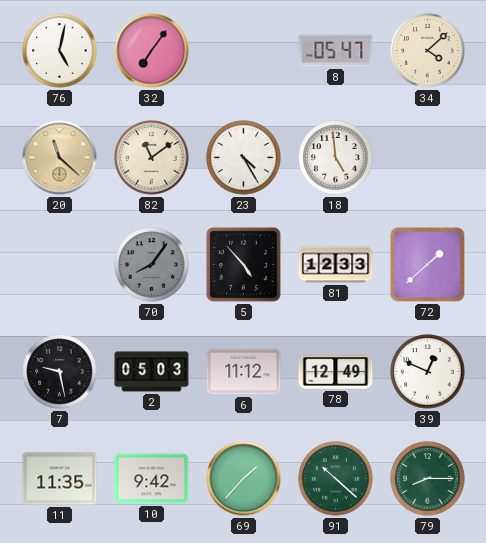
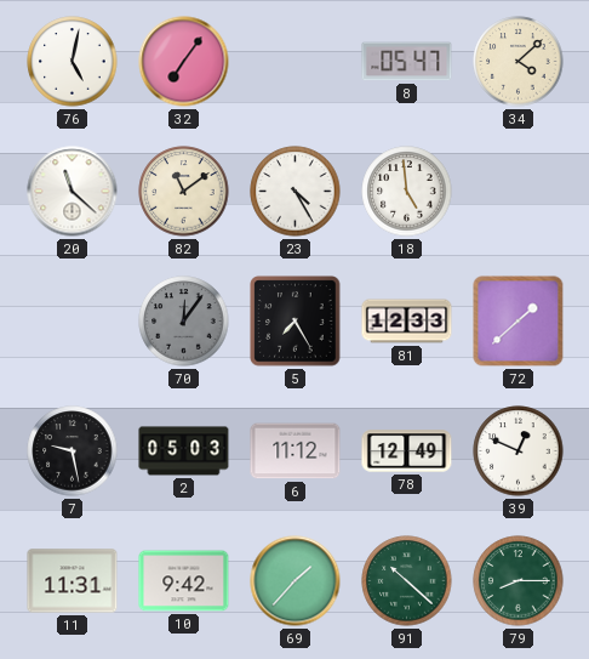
20 dial: champagne -> white
70: 8:06 -> 12:06
5: 4:53 -> 7:25
11: 11:35 -> 11:31
